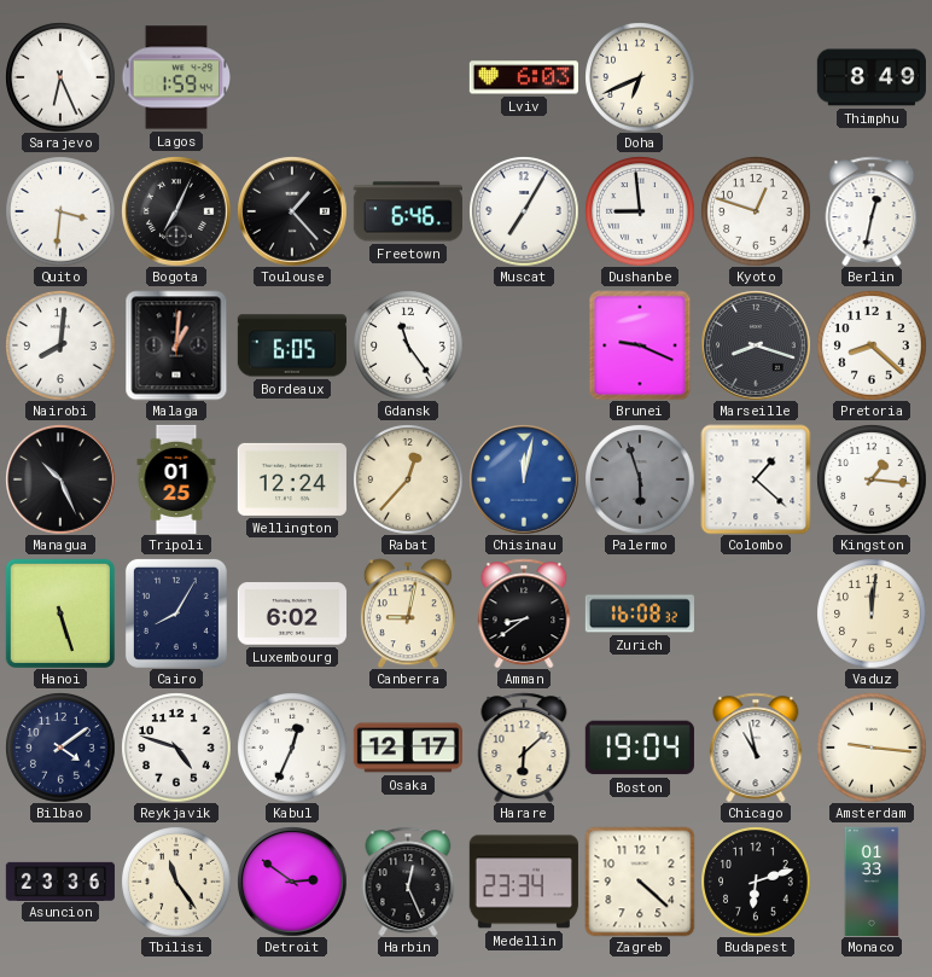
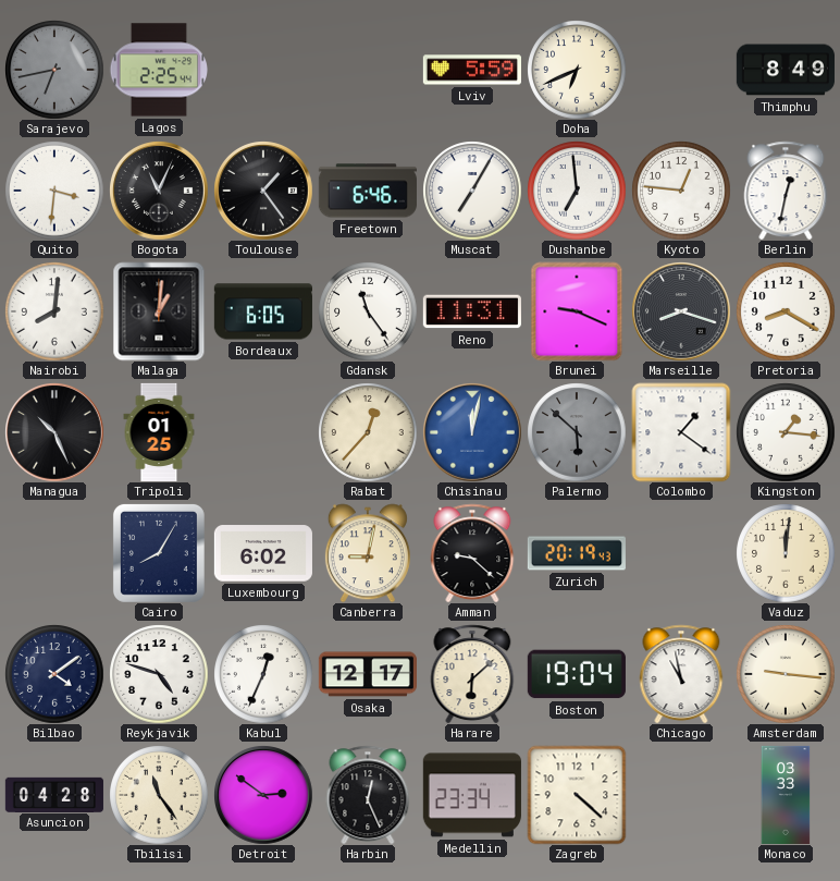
Sarajevo: 6:26 -> 6:43
Sarajevo dial: white -> grey
Lagos: 1:59 -> 2:25
Lviv: 6:03 -> 5:59
Bogota: 7:04 -> 11:04
Toulouse: 1:23 -> 1:24
Dushanbe: 8:59 -> 6:59
Kyoto: 12:48 -> 12:46
Reno: none -> 11:31
Pretoria: 8:22 -> 8:20
Wellington: 12:24 -> none
Palermo: 5:57 -> 5:52
Colombo: 1:22 -> 1:21
Hanoi: 5:27 -> none
Amman: 8:39 -> 9:22
Zurich: 16:08 -> 20:19
Asuncion: 23:36 -> 04:28
Budapest: 6:12 -> none
Monaco: 01:33 -> 03:33
